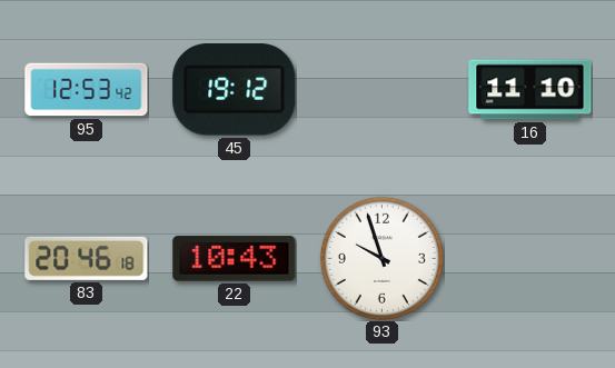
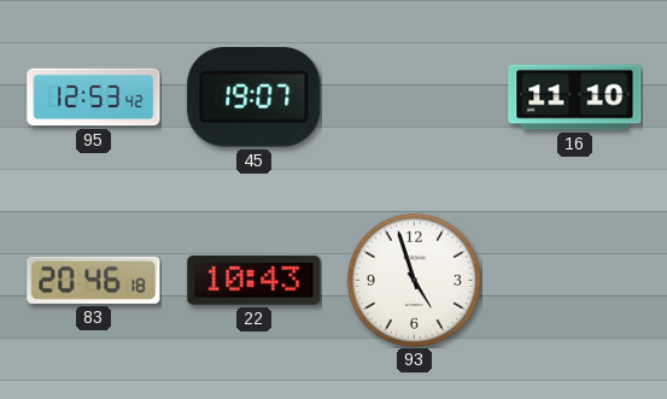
45: 19:12 -> 19:07
93: 9:57 -> 4:57
